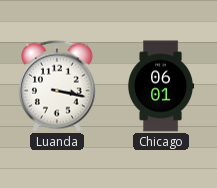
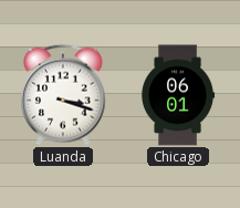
Luanda: 3:17 -> 3:18
